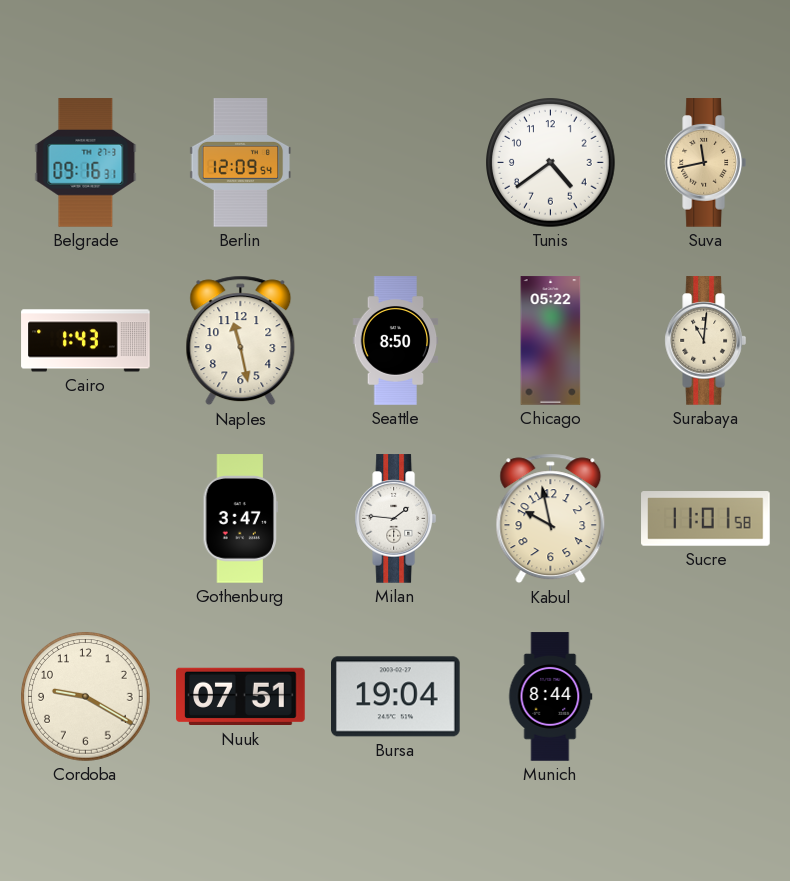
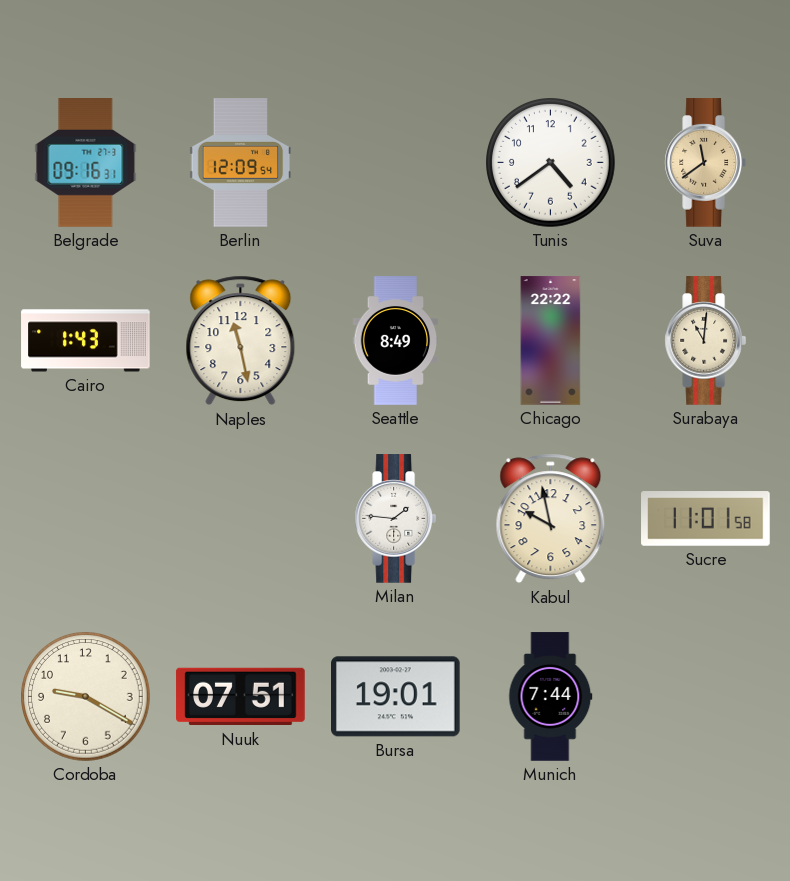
Suva: 11:43 -> 11:39
Seattle: 8:50 -> 8:49
Chicago: 05:22 -> 22:22
Gothenburg: 3:47 -> none
Bursa: 19:04 -> 19:01
Munich: 8:44 -> 7:44
